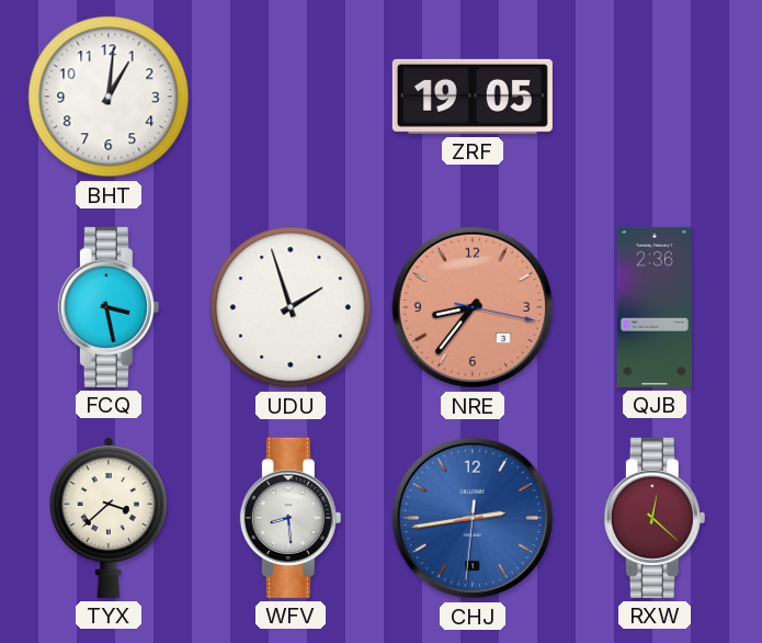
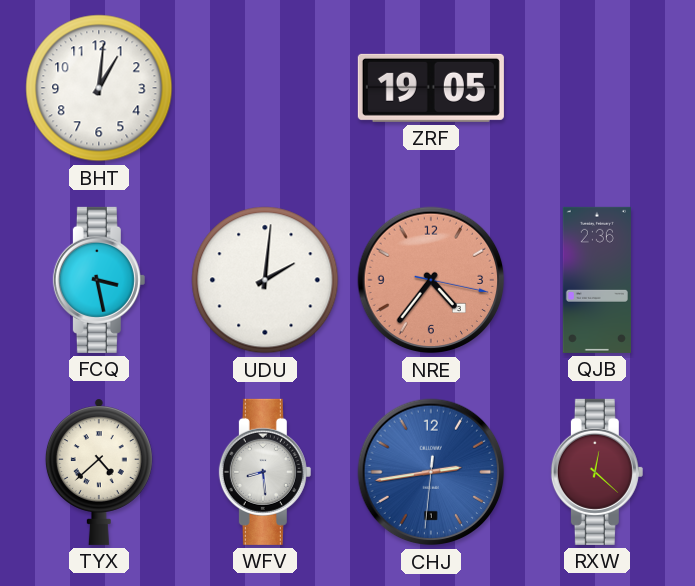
UDU: 1:57 -> 2:01
NRE: 8:36 -> 4:36
TYX: 3:38 -> 4:38
